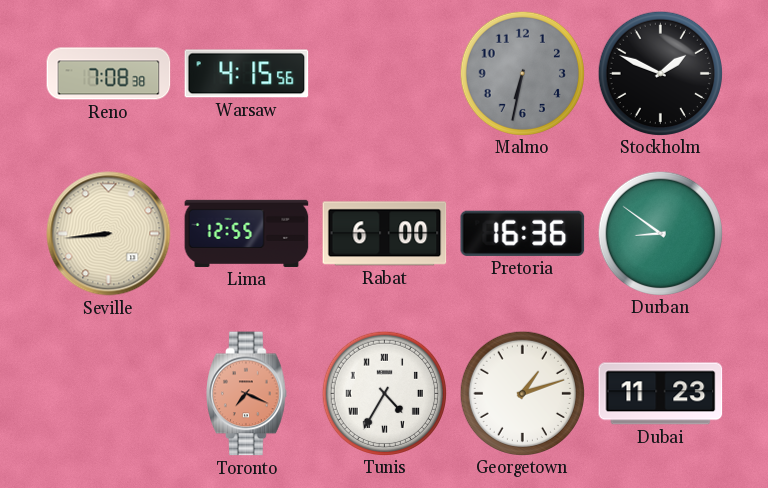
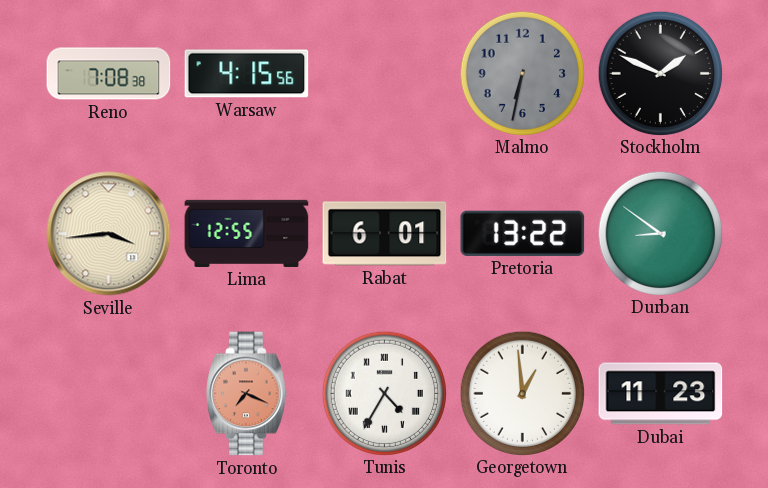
Seville: 8:44 -> 3:44
Rabat: 6:00 -> 6:01
Pretoria: 16:36 -> 13:22
Georgetown: 1:12 -> 12:59
